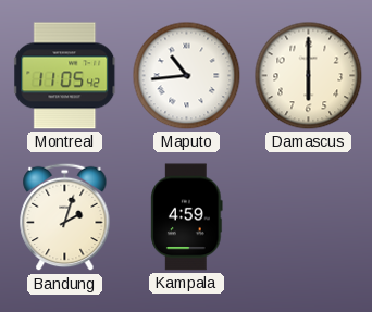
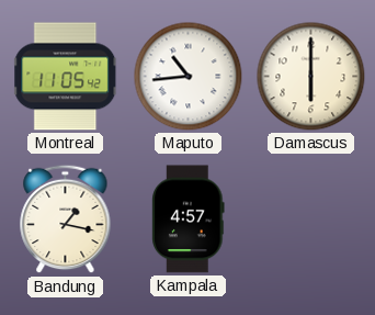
Bandung: 2:03 -> 1:17
Kampala: 4:59 -> 4:57
